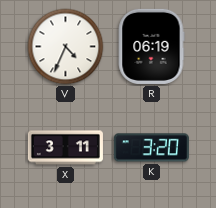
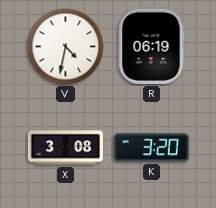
V: 4:34 -> 4:32
X: 3:11 -> 3:08
